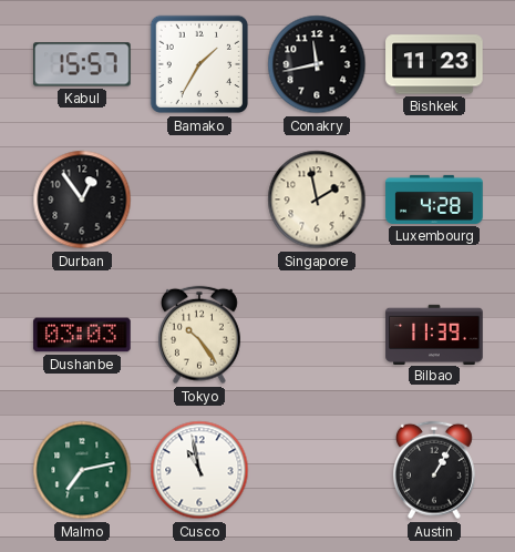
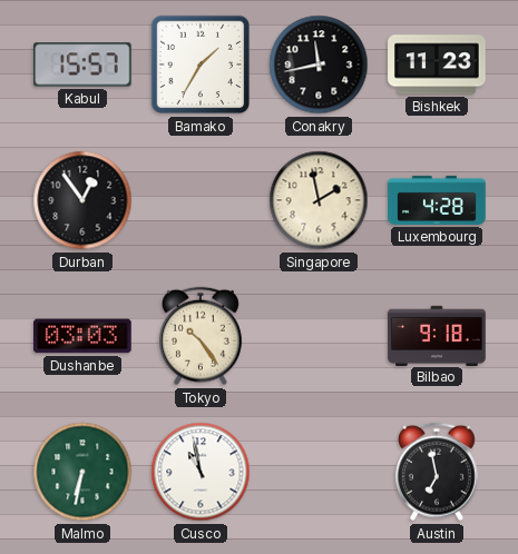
Bilbao: 11:39 -> 9:18
Malmo: 7:13 -> 6:32
Austin: 1:05 -> 6:58
